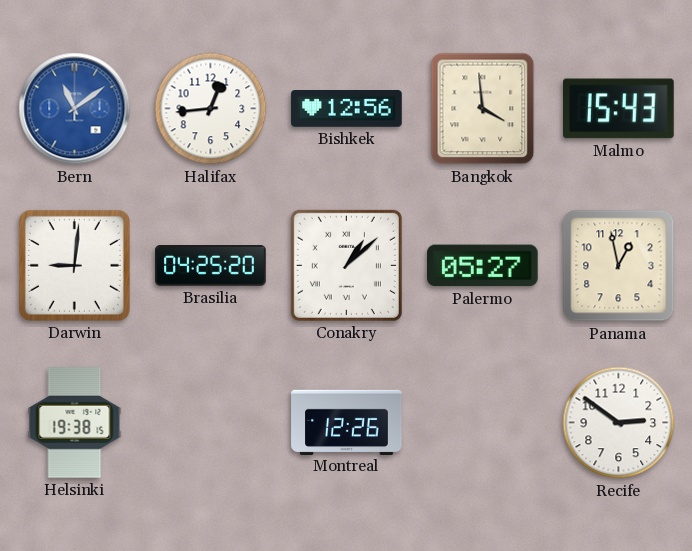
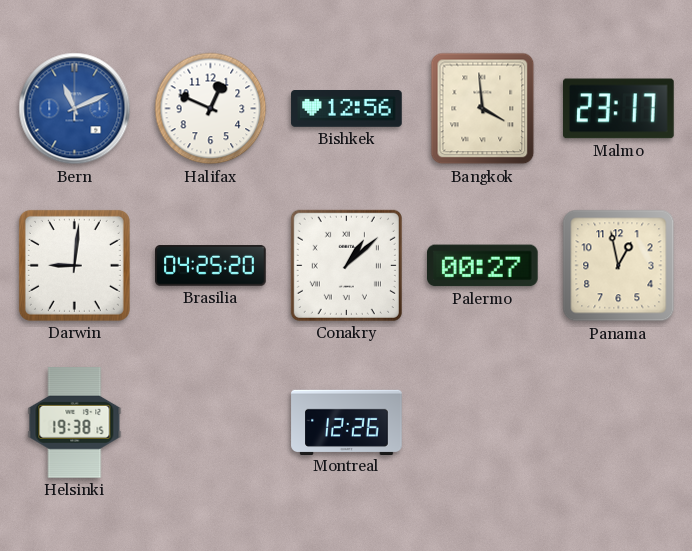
Bern: 11:09 -> 11:11
Halifax: 12:44 -> 12:49
Malmo: 15:43 -> 23:17
Palermo: 05:27 -> 00:27
Recife: 2:51 -> none
